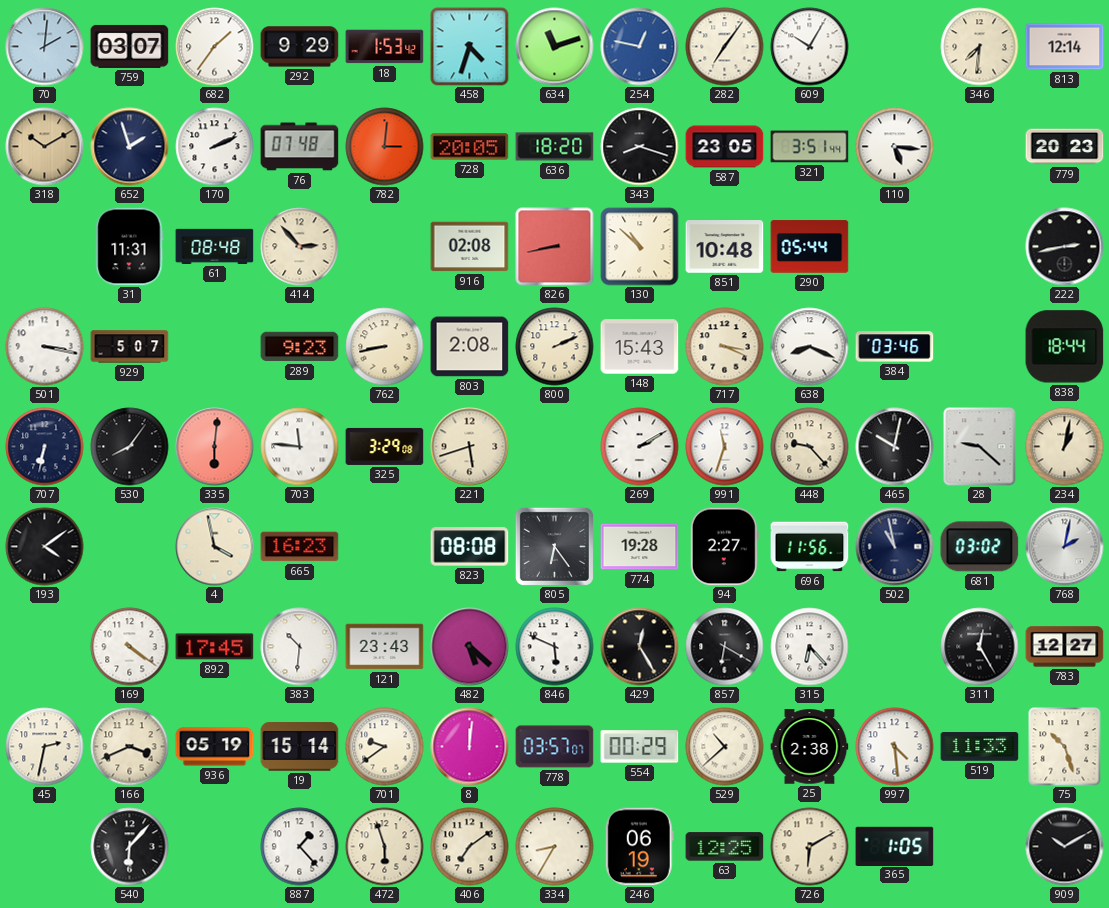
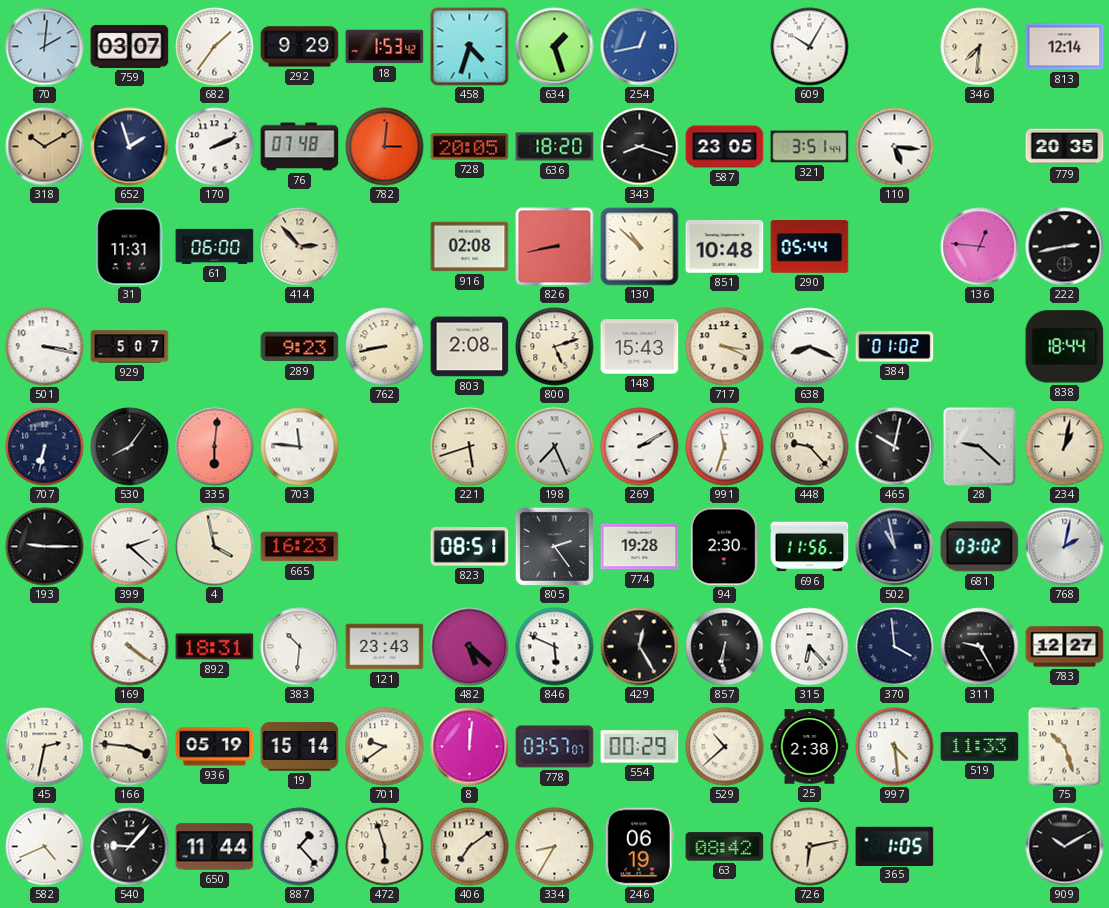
634: 11:12 -> 1:27
254: 12:47 -> 12:43
282: 7:06 -> none
779: 20:23 -> 20:35
61: 08:48 -> 06:00
136: none -> 12:46
800: 2:11 -> 5:12
384: 03:46 -> 01:02
325: 3:29 -> none
198: none -> 7:26
193: 4:09 -> 9:15
399: none -> 2:22
823: 08:08 -> 08:51
805: 6:24 -> 2:24
94: 2:27 -> 2:30
892: 17:45 -> 18:31
857: 6:20 -> 6:31
370: none -> 3:59
311: 12:25 -> 9:25
166: 3:41 -> 3:46
582: none -> 4:41
540: 6:07 -> 9:07
650: none -> 11:44
63: 12:25 -> 08:42
726: 6:10 -> 6:13
